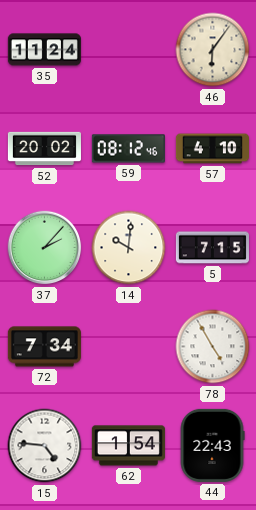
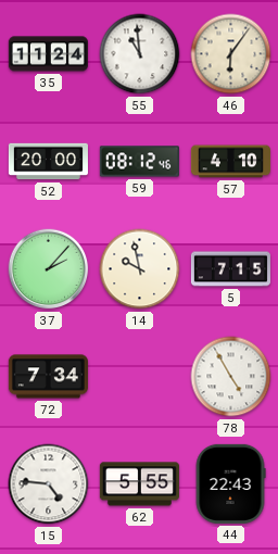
55: none -> 10:59
52: 20:02 -> 20:00
14: 10:01 -> 9:58
62: 1:54 -> 5:55
